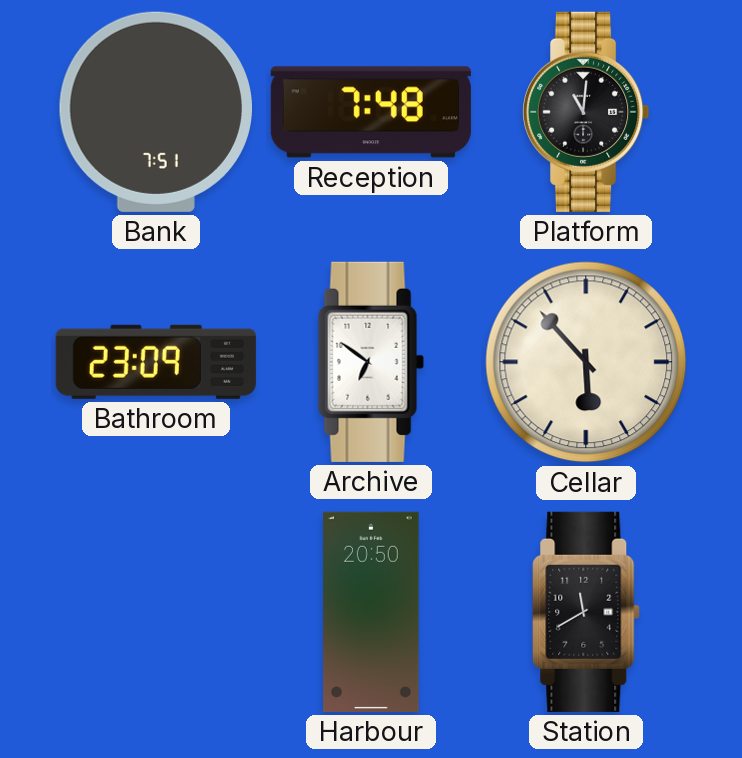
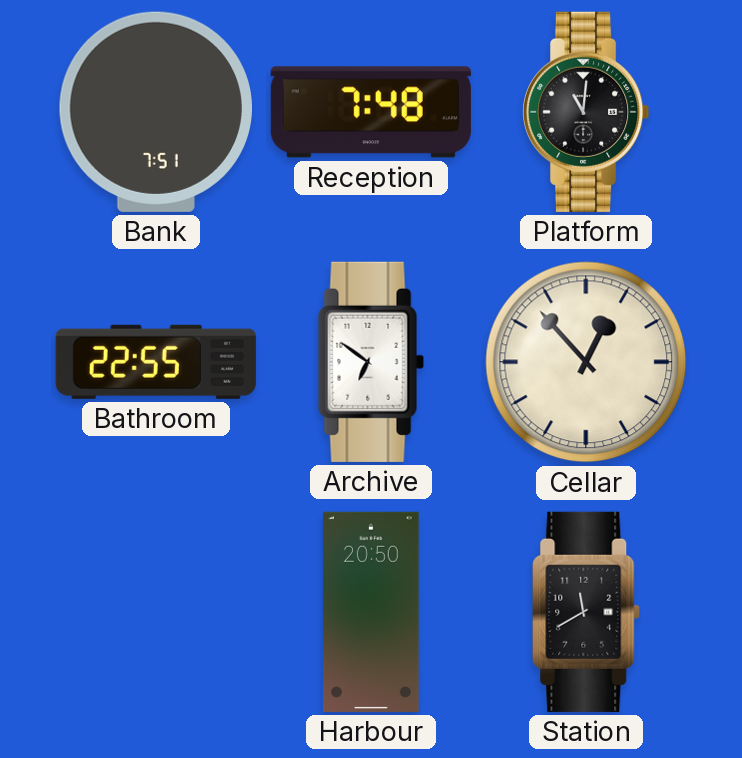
Bathroom: 23:09 -> 22:55
Cellar: 5:53 -> 12:53
